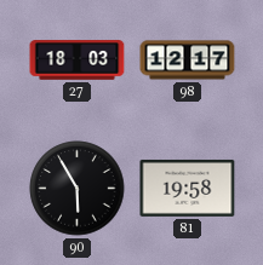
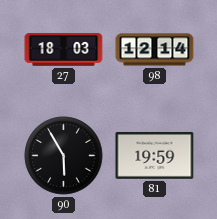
98: 12:17 -> 12:14
81: 19:58 -> 19:59
